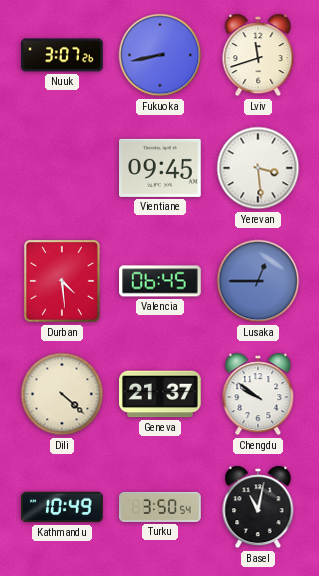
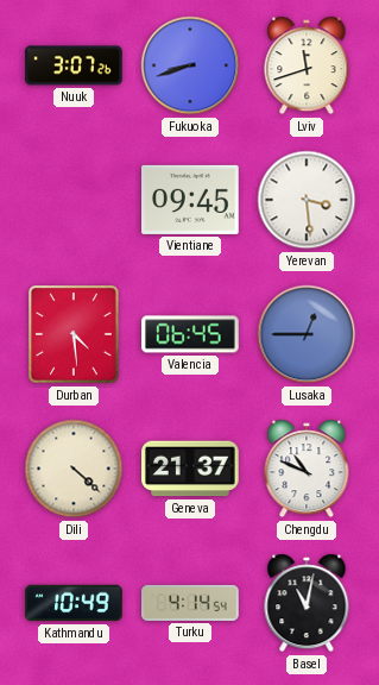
Fukuoka: 8:43 -> 8:42
Chengdu: 9:51 -> 10:49
Turku: 3:50 -> 4:14
